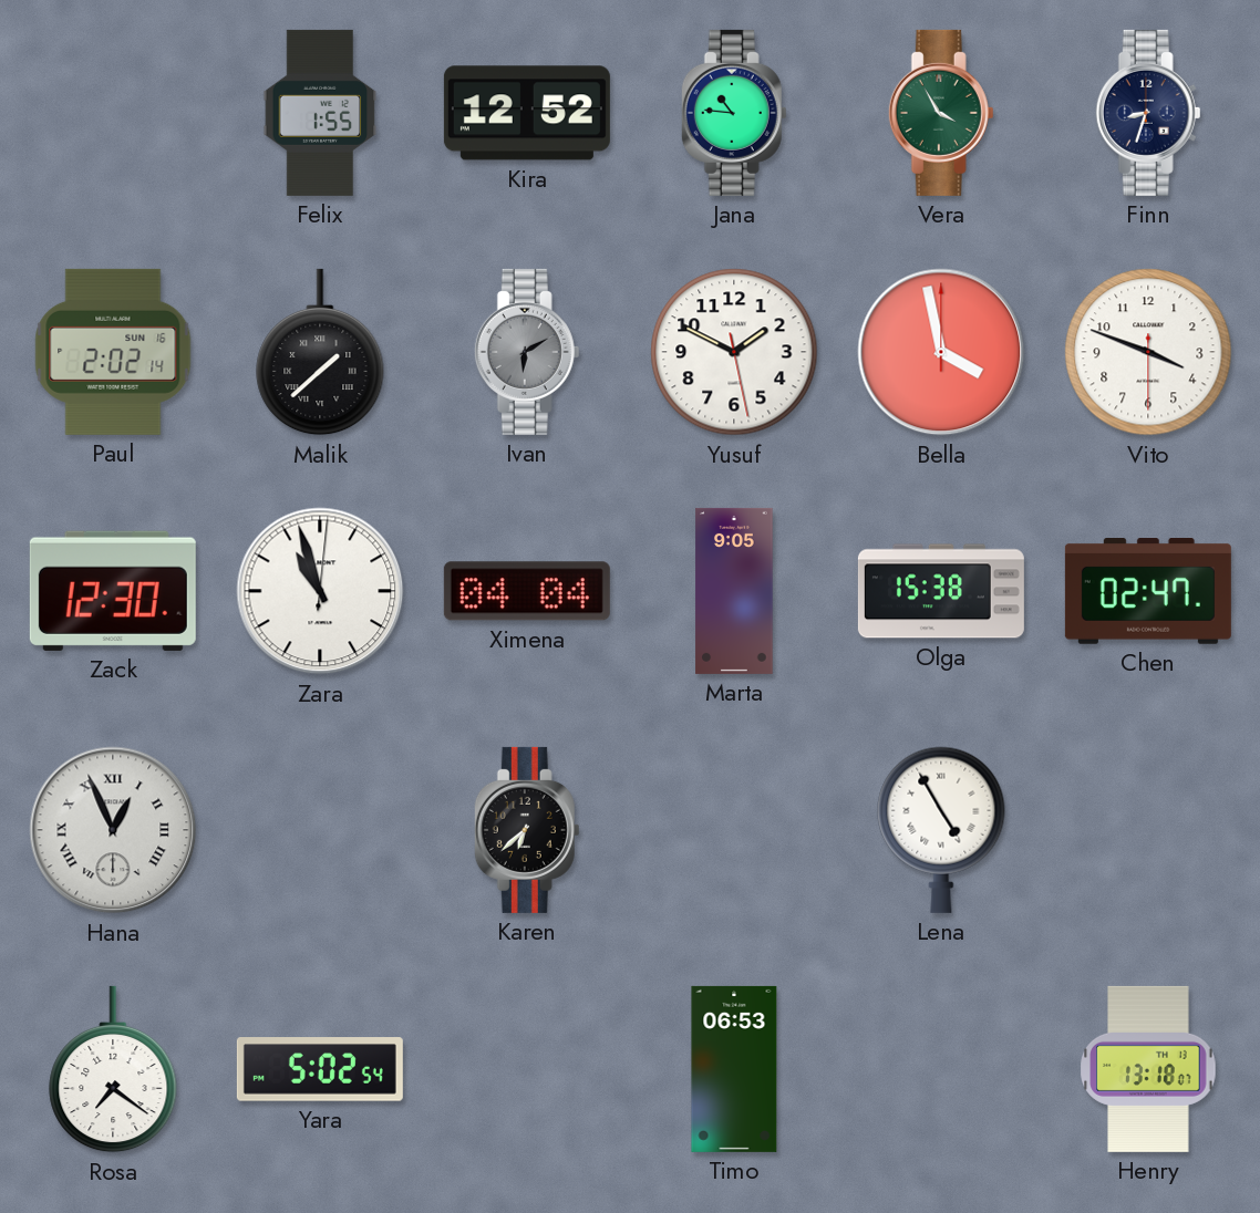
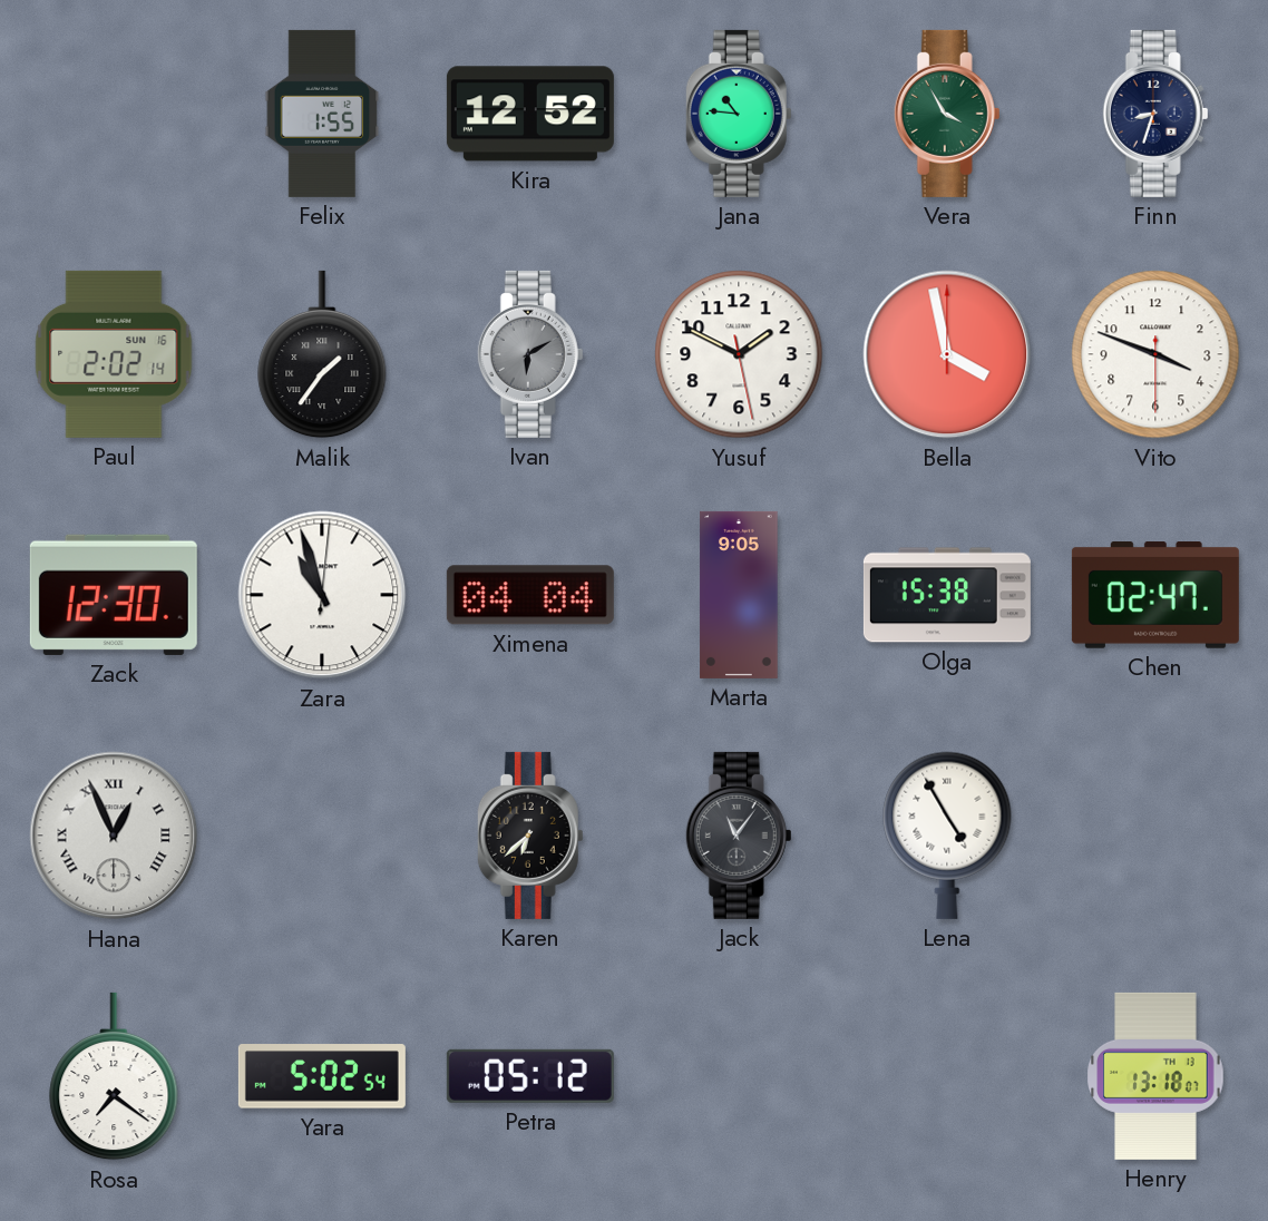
Malik: 1:38 -> 1:36
Jack: none -> 11:06
Petra: none -> 05:12
Timo: 06:53 -> none
